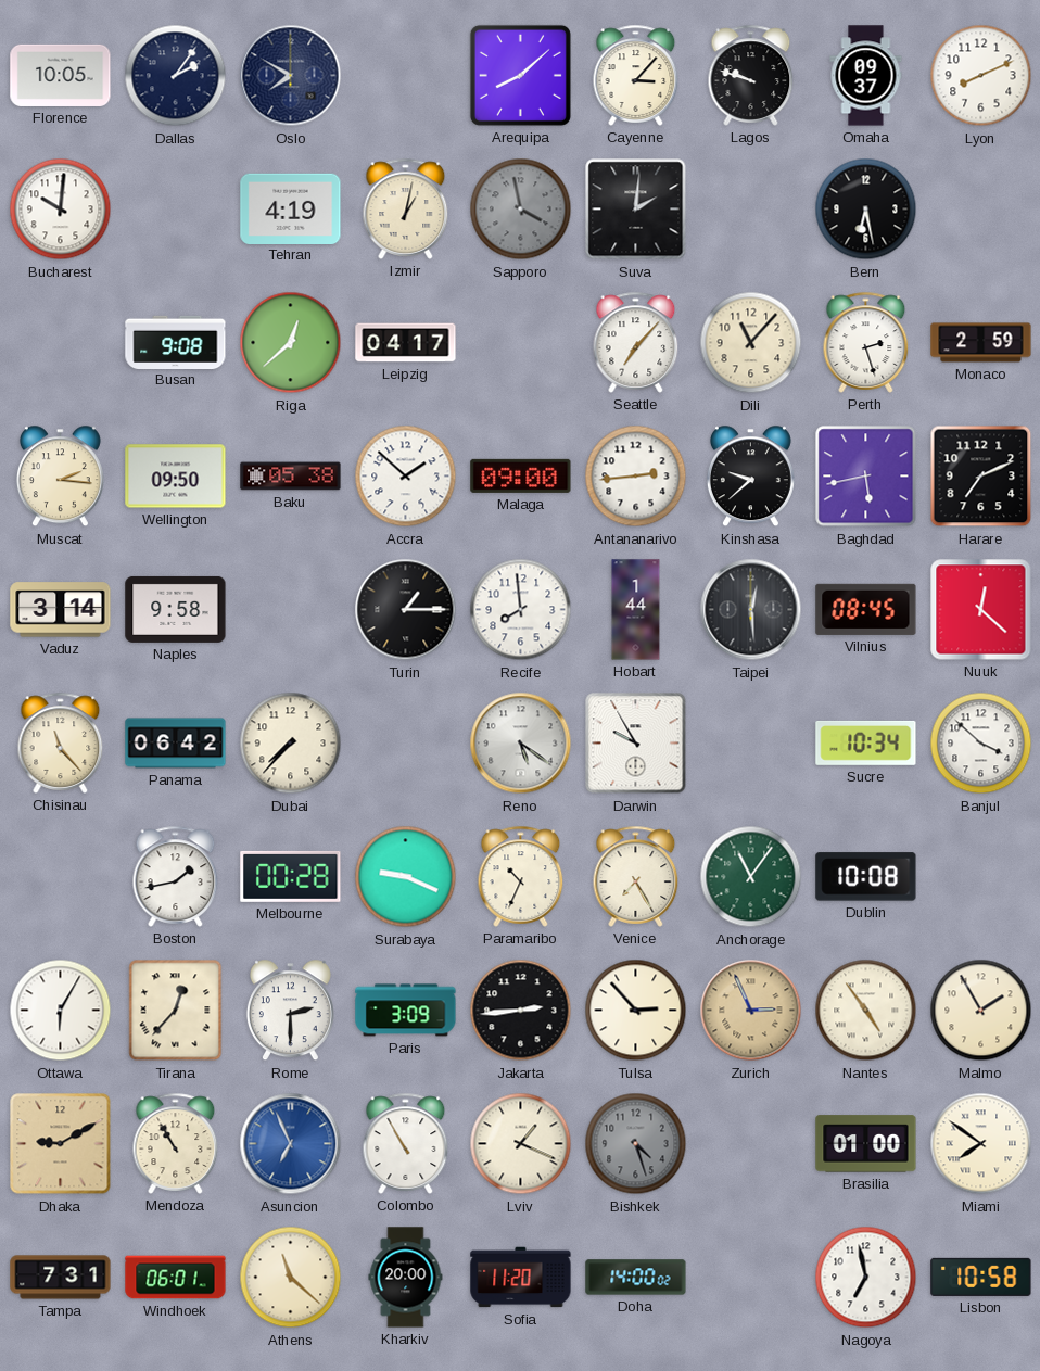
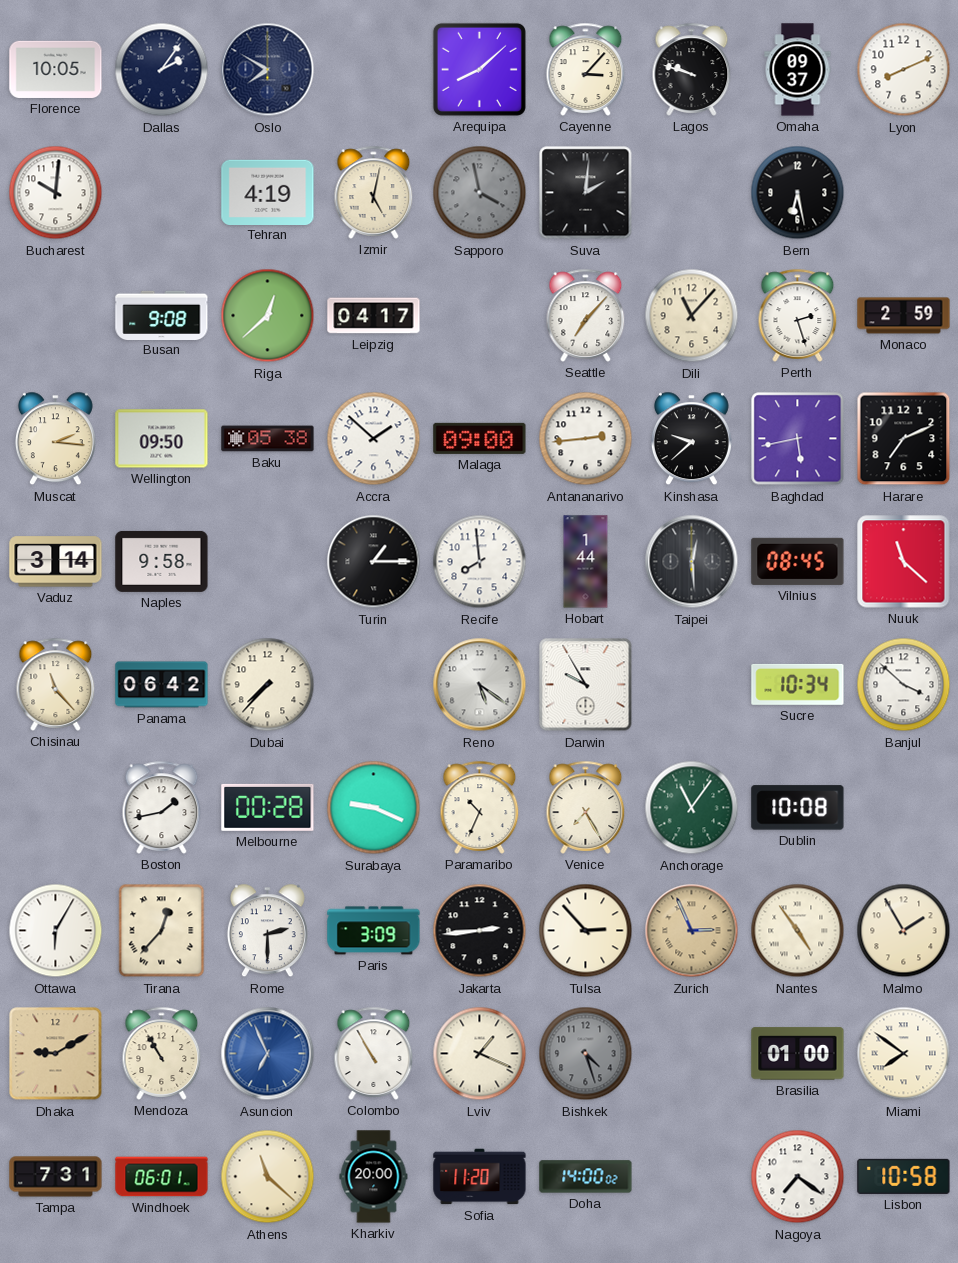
Izmir: 1:02 -> 5:02
Nuuk: 12:22 -> 11:22
Nagoya: 6:58 -> 7:21
